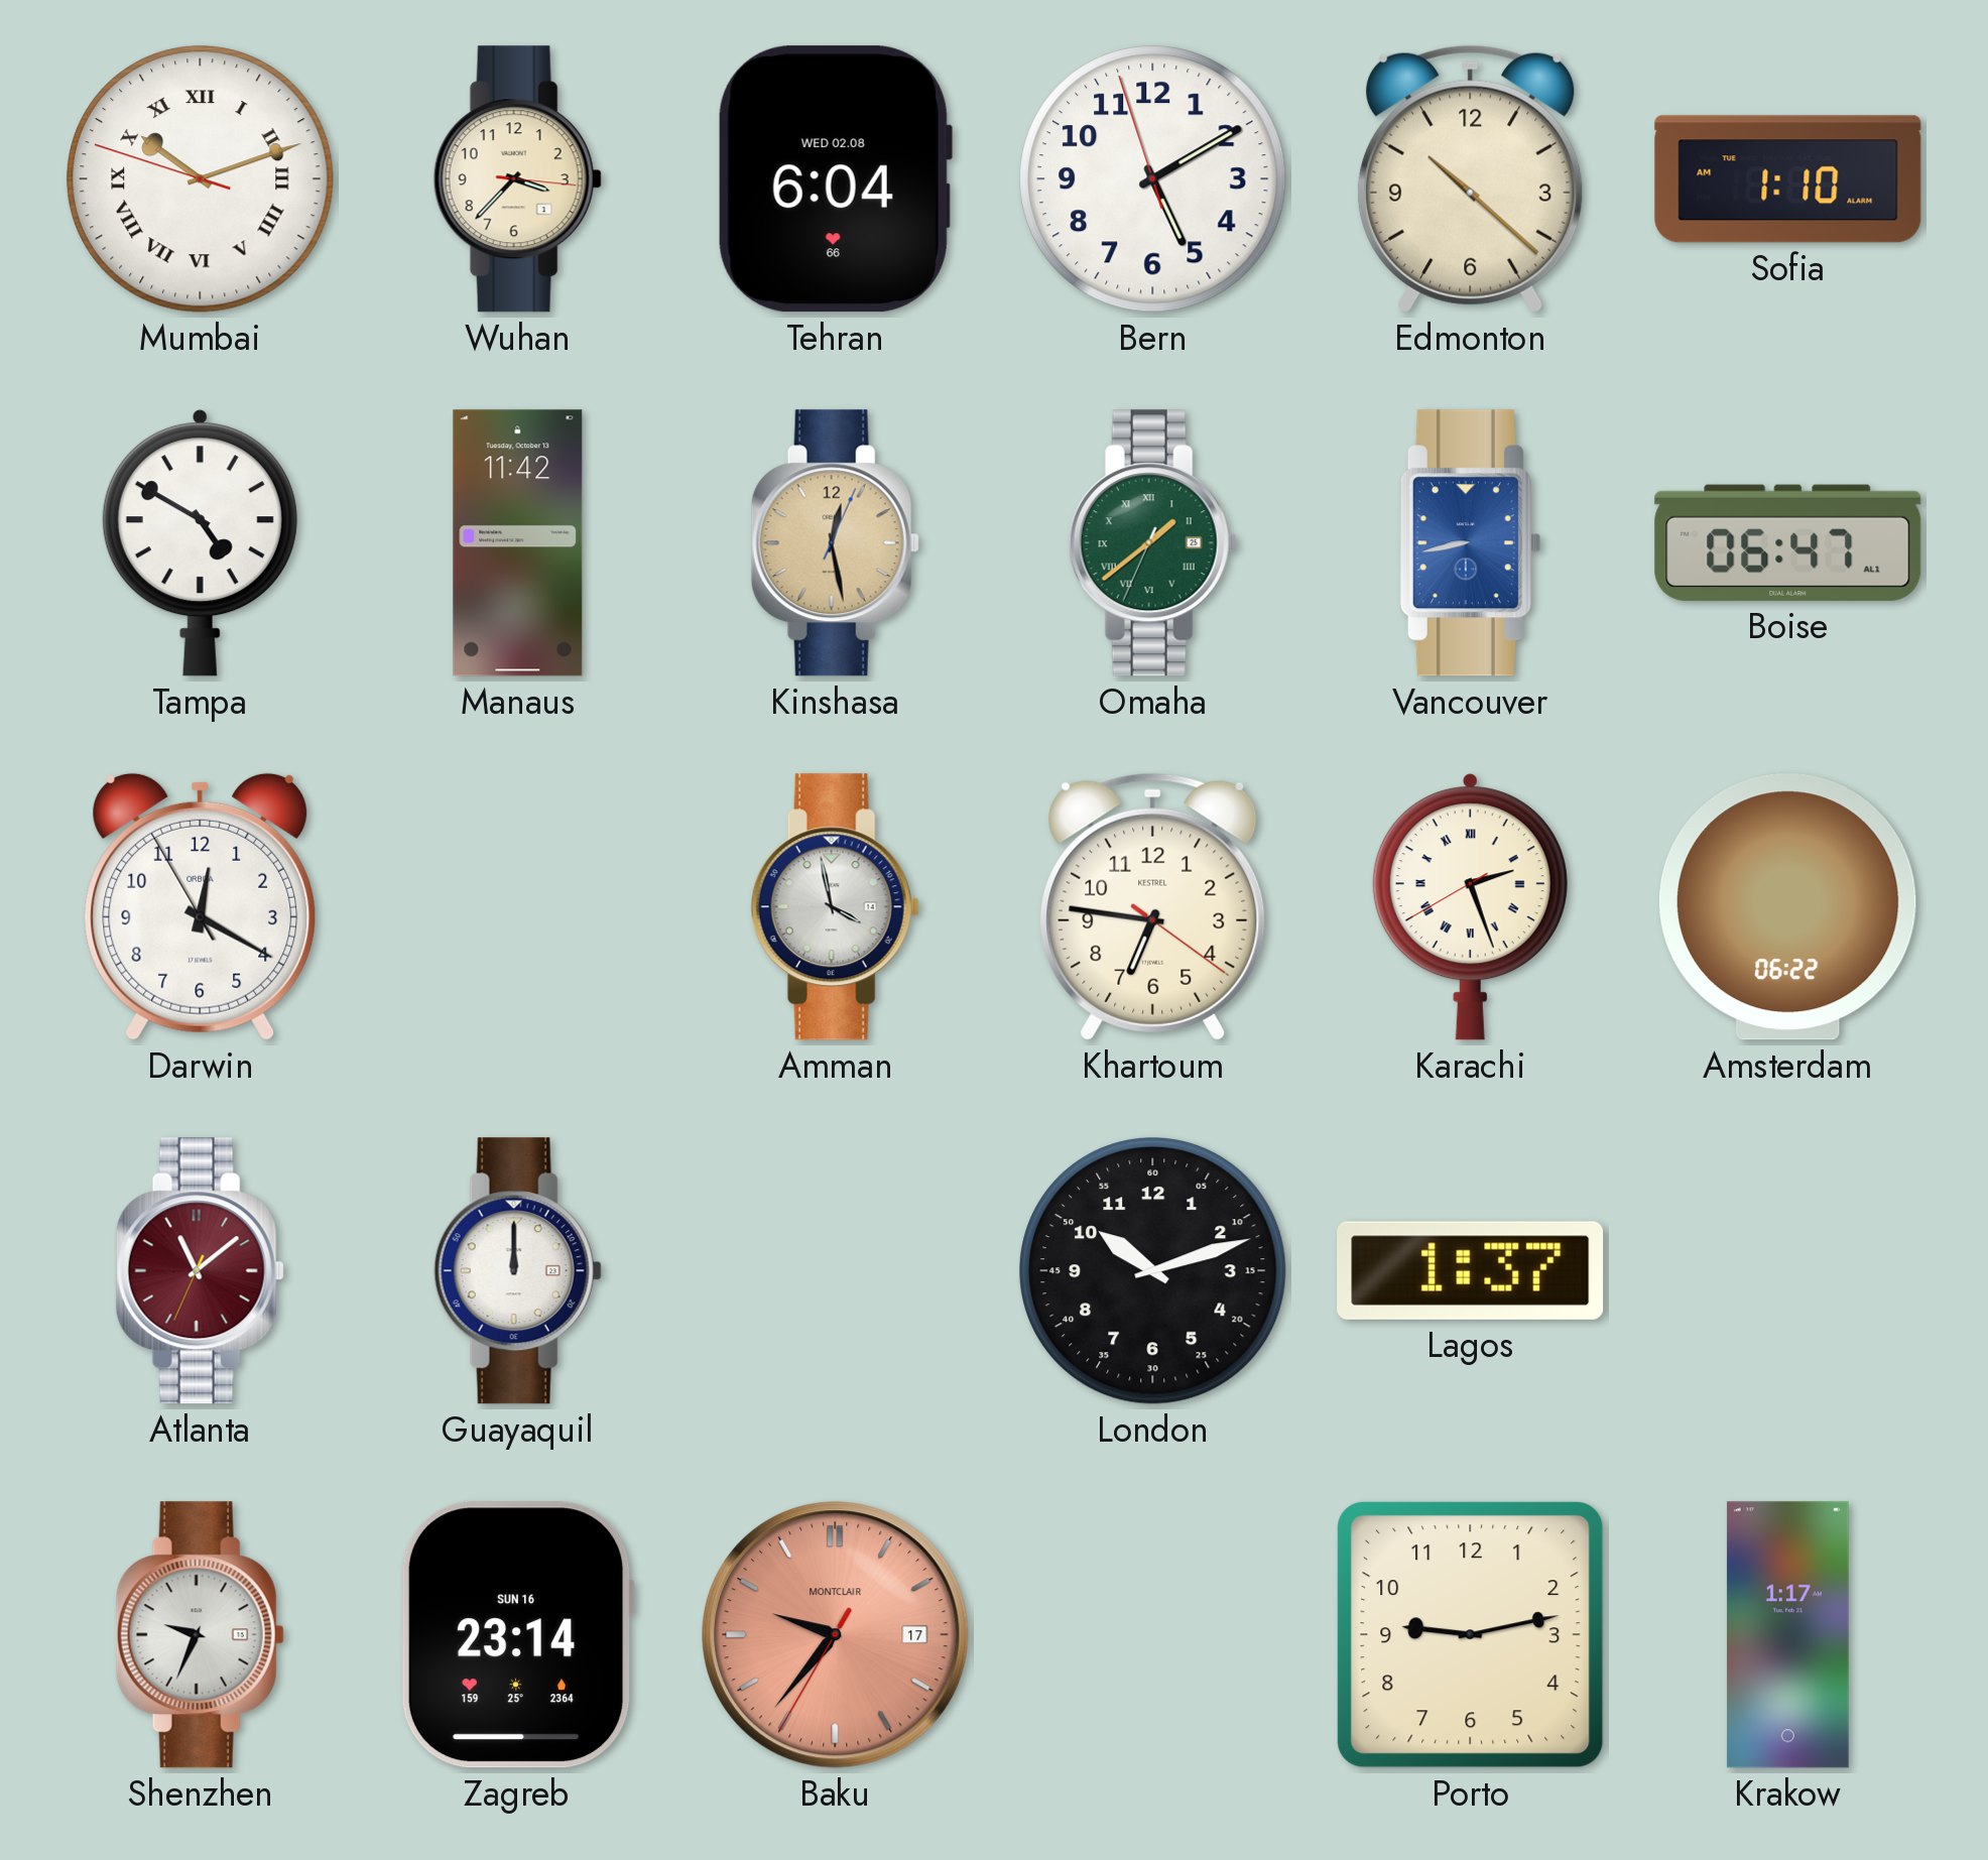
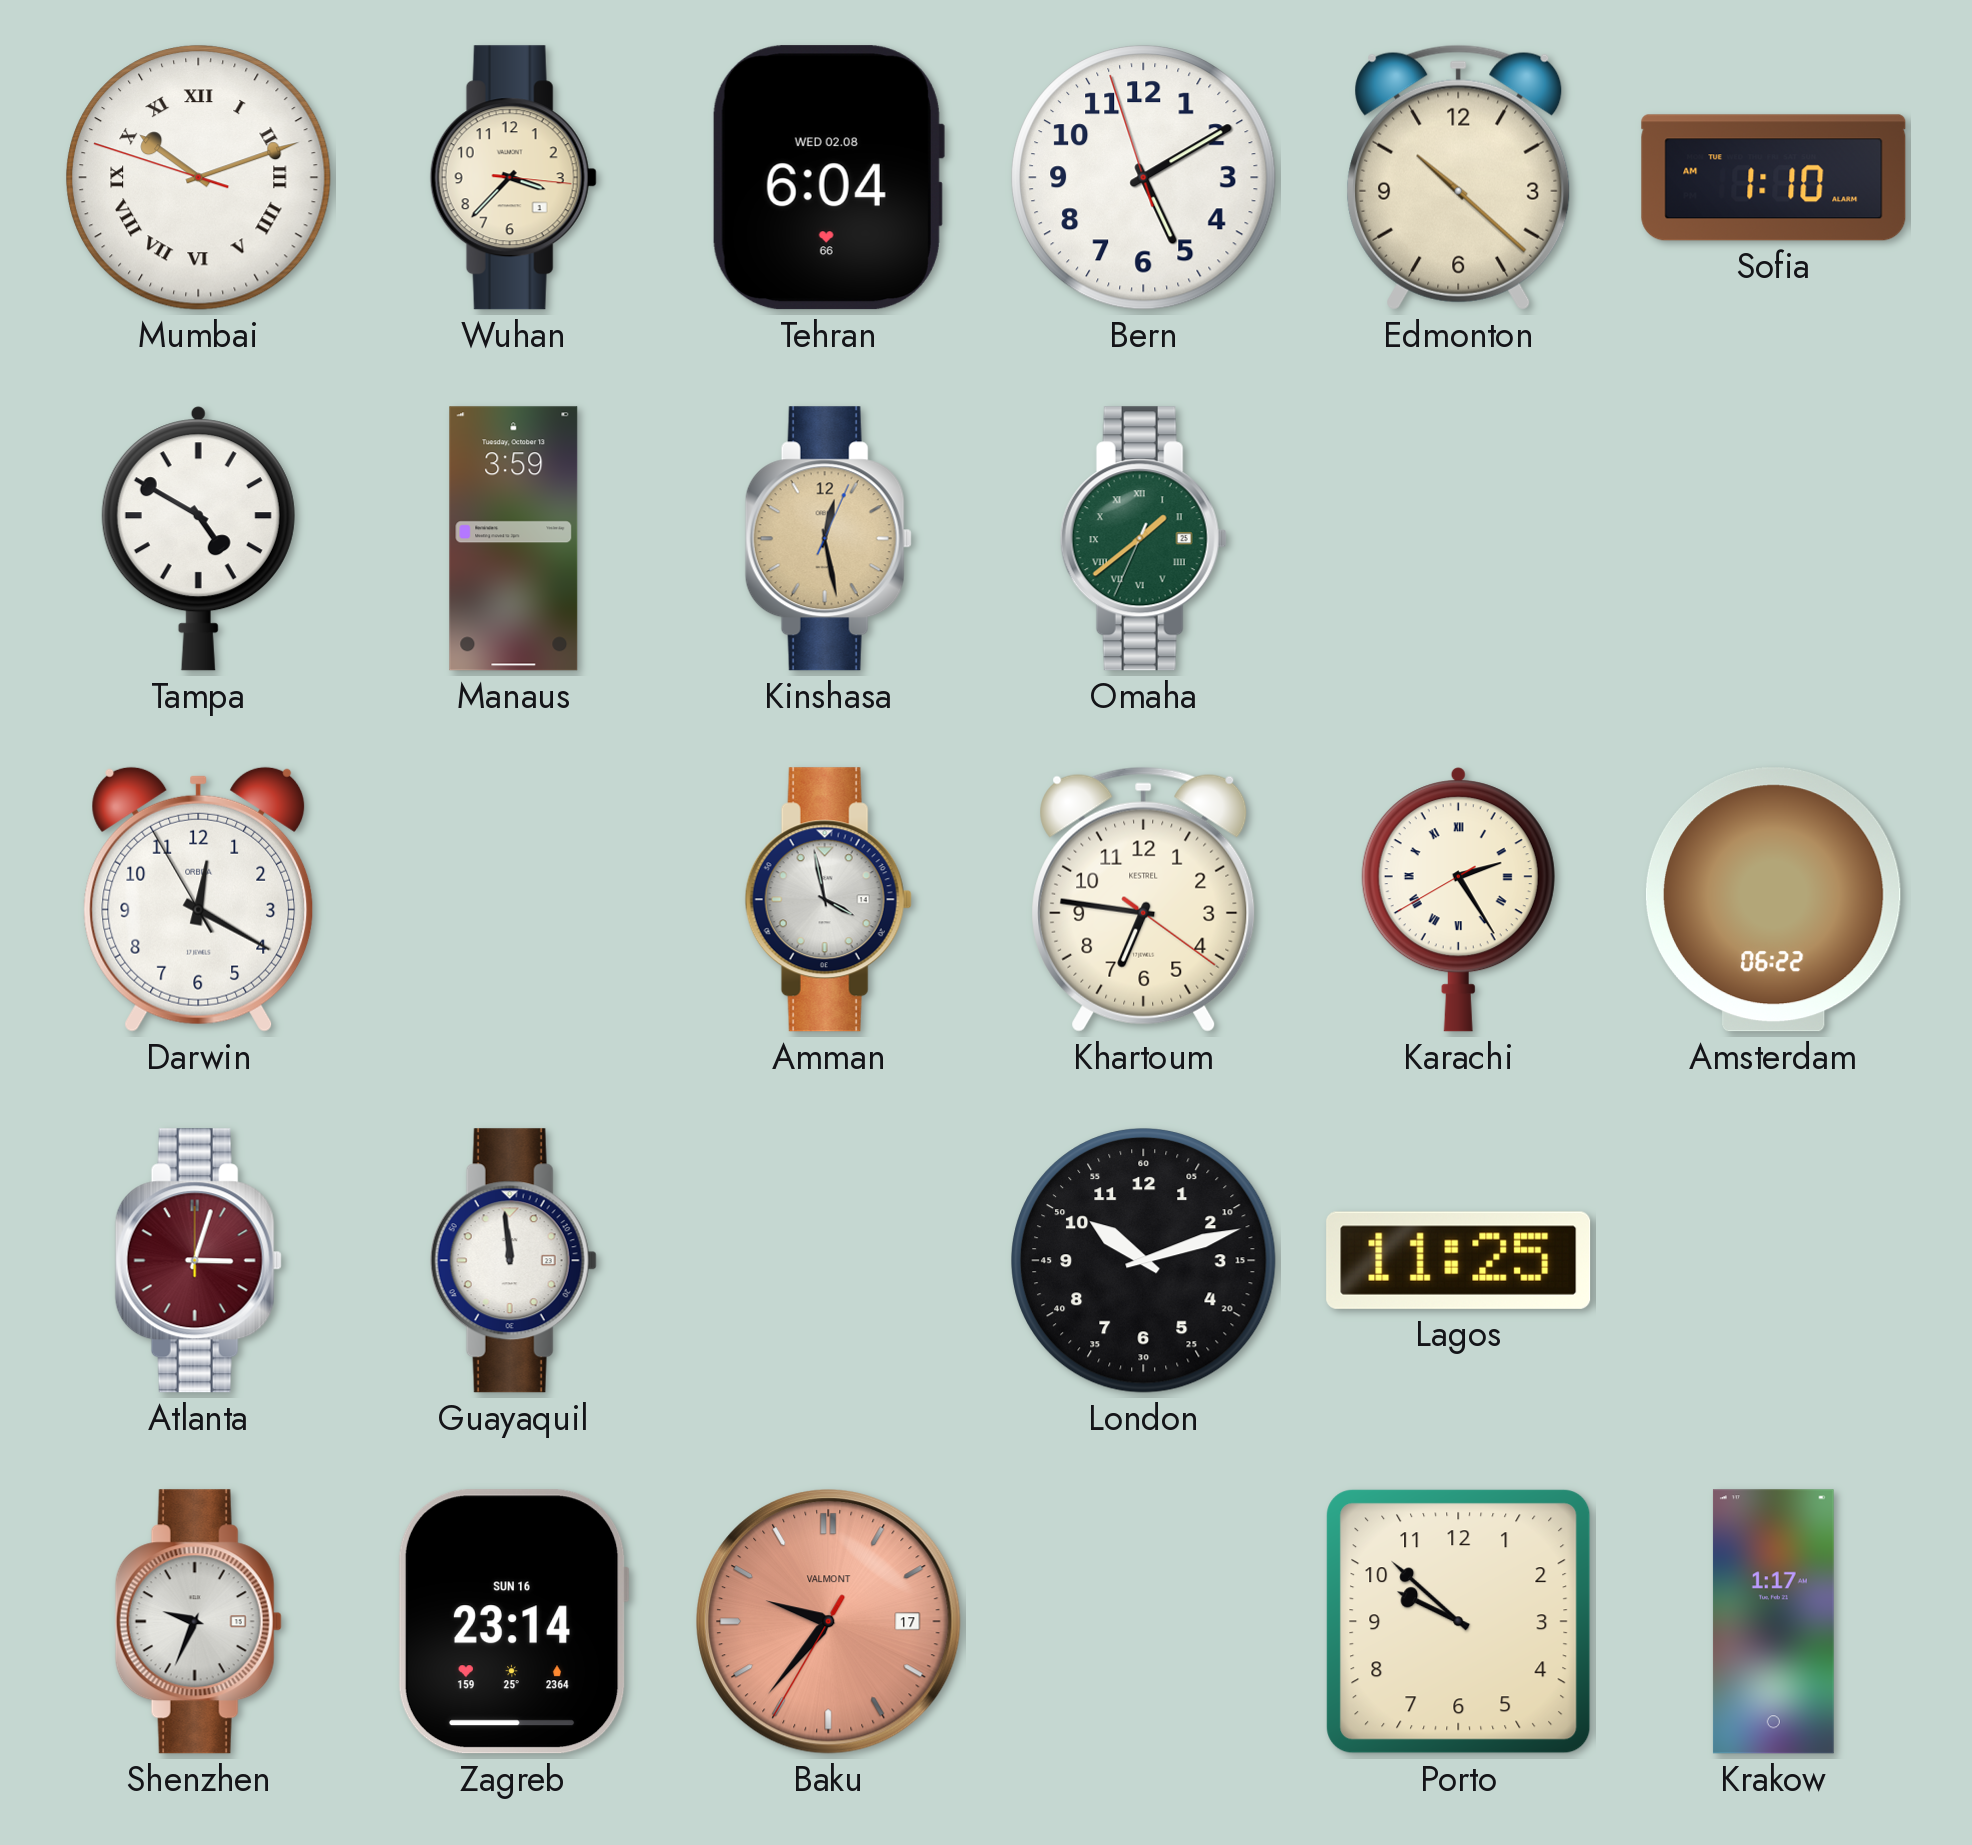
Manaus: 11:42 -> 3:59
Vancouver: 8:43 -> none
Boise: 06:47 -> none
Karachi: 2:26 -> 2:24
Atlanta: 11:08 -> 3:03
Guayaquil: 12:00 -> 11:59
Lagos: 1:37 -> 11:25
Baku brand: MONTCLAIR -> VALMONT
Porto: 9:13 -> 9:52
